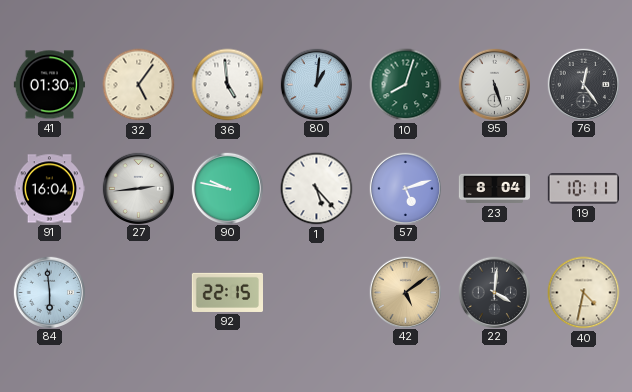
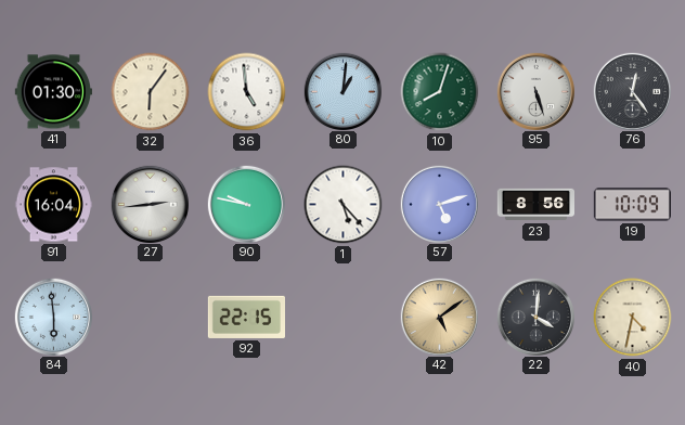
32: 5:06 -> 6:06
23: 8:04 -> 8:56
19: 10:11 -> 10:09
